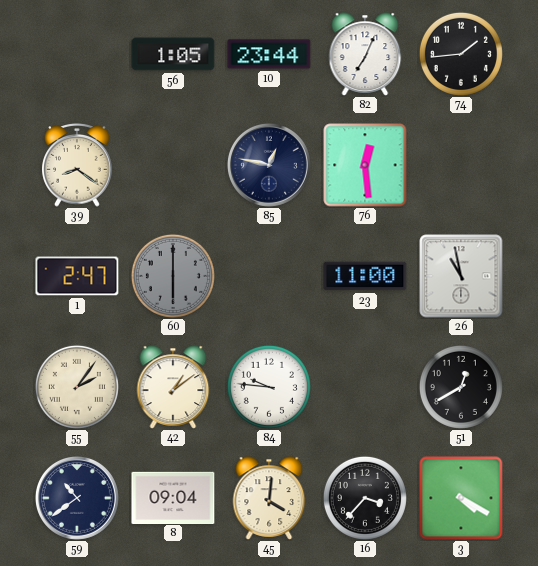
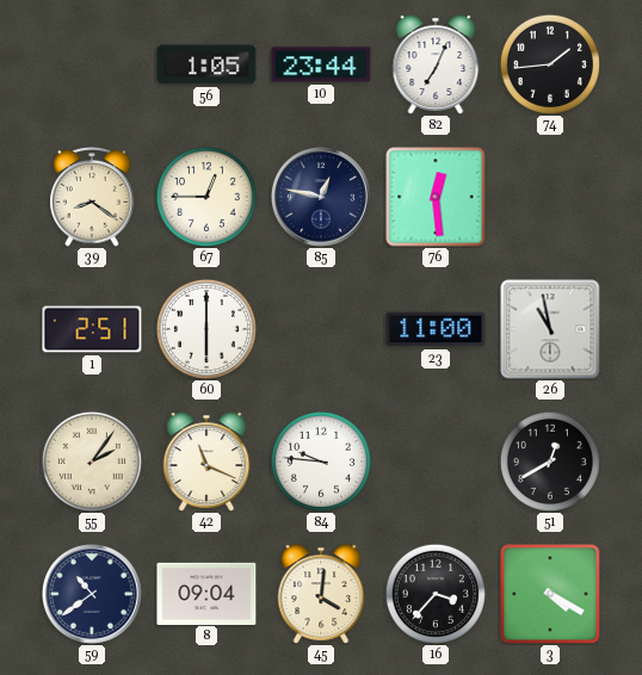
67: none -> 12:45
1: 2:47 -> 2:51
60 dial: grey -> white
42: 1:09 -> 11:19
